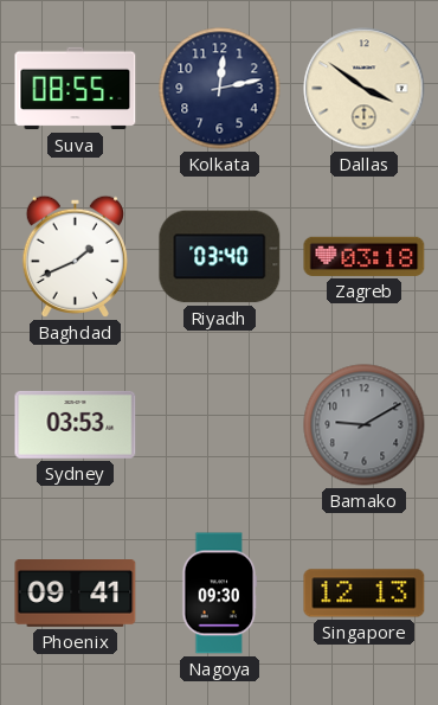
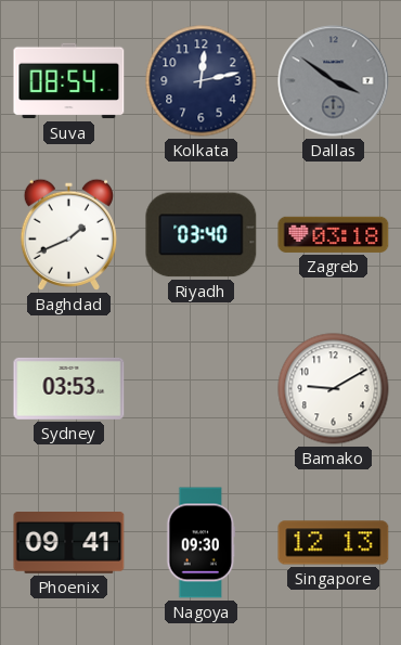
Suva: 08:55 -> 08:54
Dallas dial: cream -> grey
Bamako dial: grey -> white
